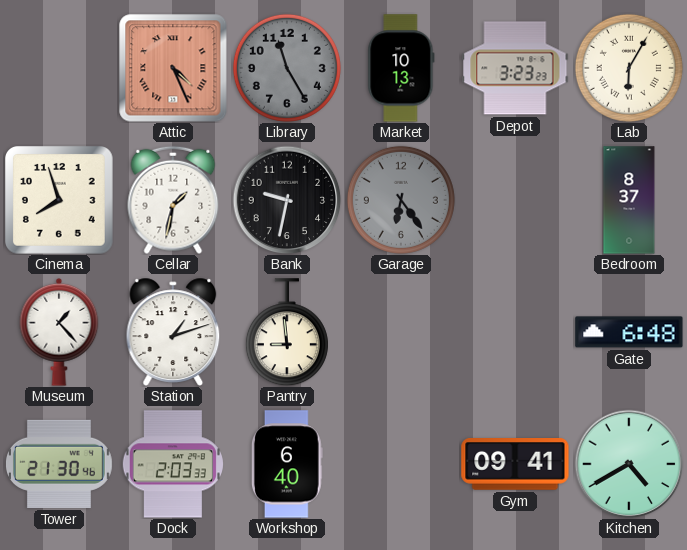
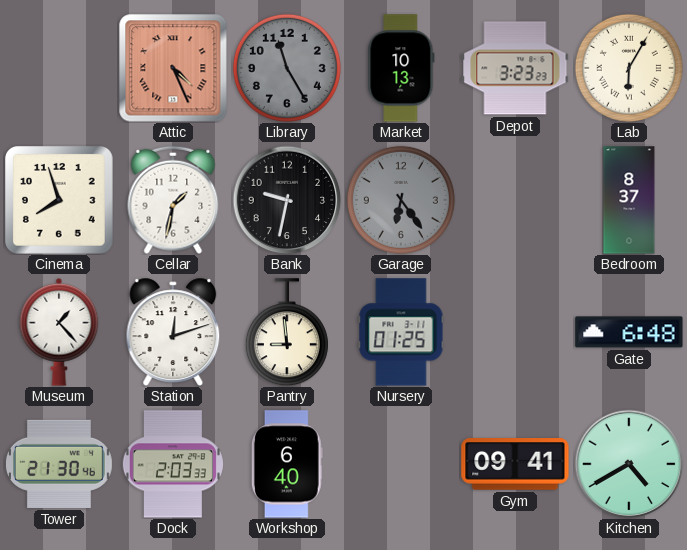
Station: 1:12 -> 12:12
Nursery: none -> 01:25
